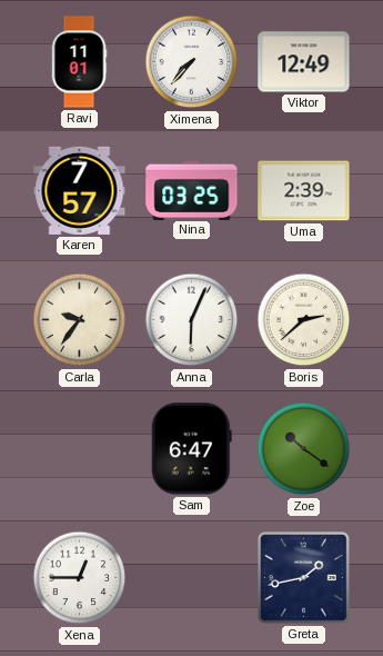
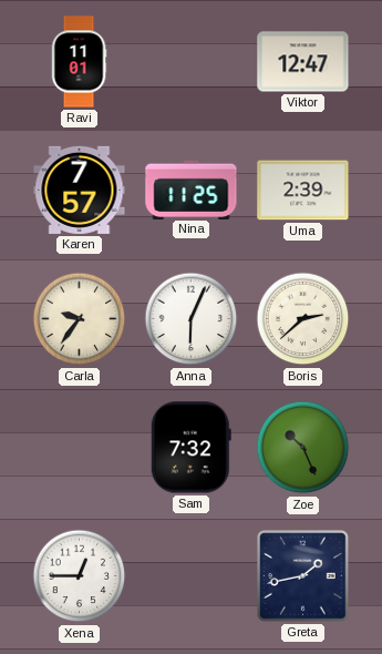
Ximena: 7:37 -> none
Viktor: 12:49 -> 12:47
Nina: 03:25 -> 11:25
Sam: 6:47 -> 7:32
Zoe: 10:21 -> 10:26
